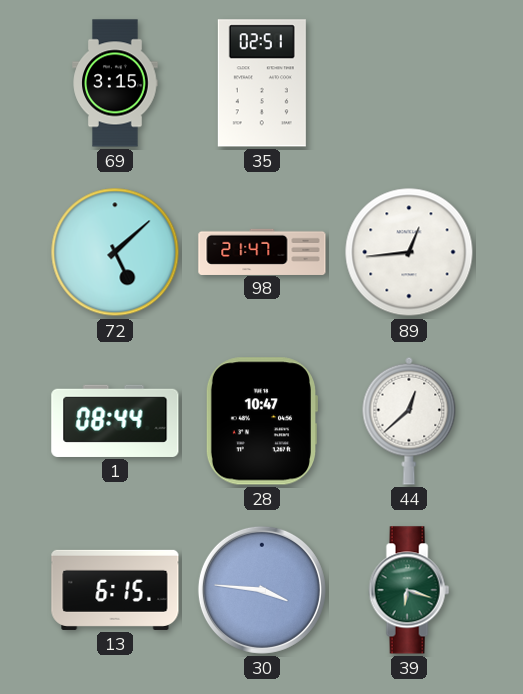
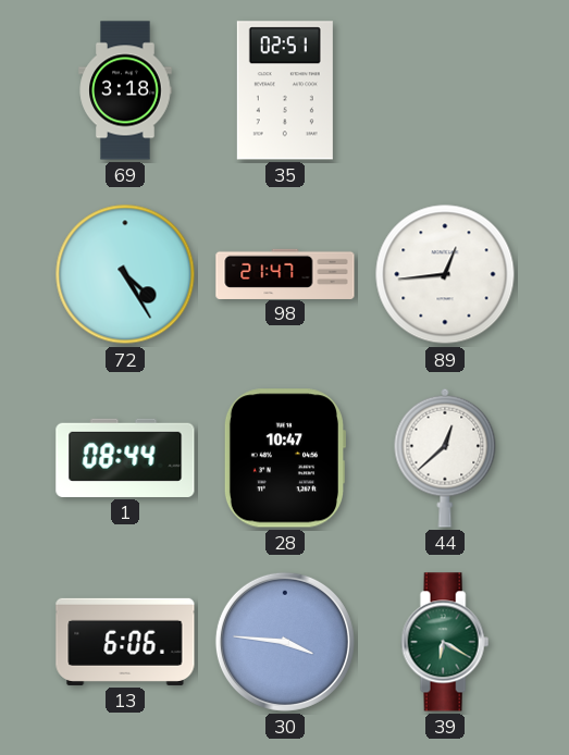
69: 3:15 -> 3:18
72: 5:08 -> 4:25
13: 6:15 -> 6:06
39: 6:18 -> 6:20
